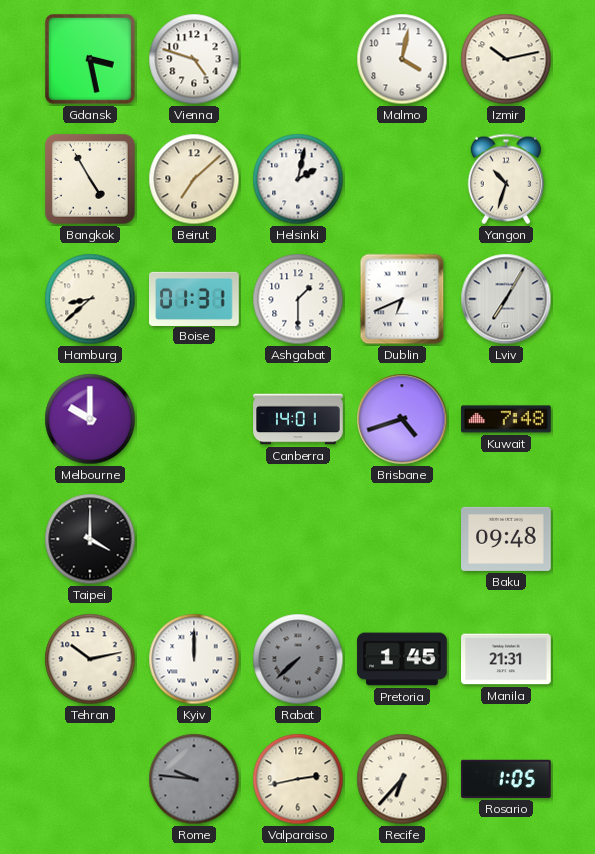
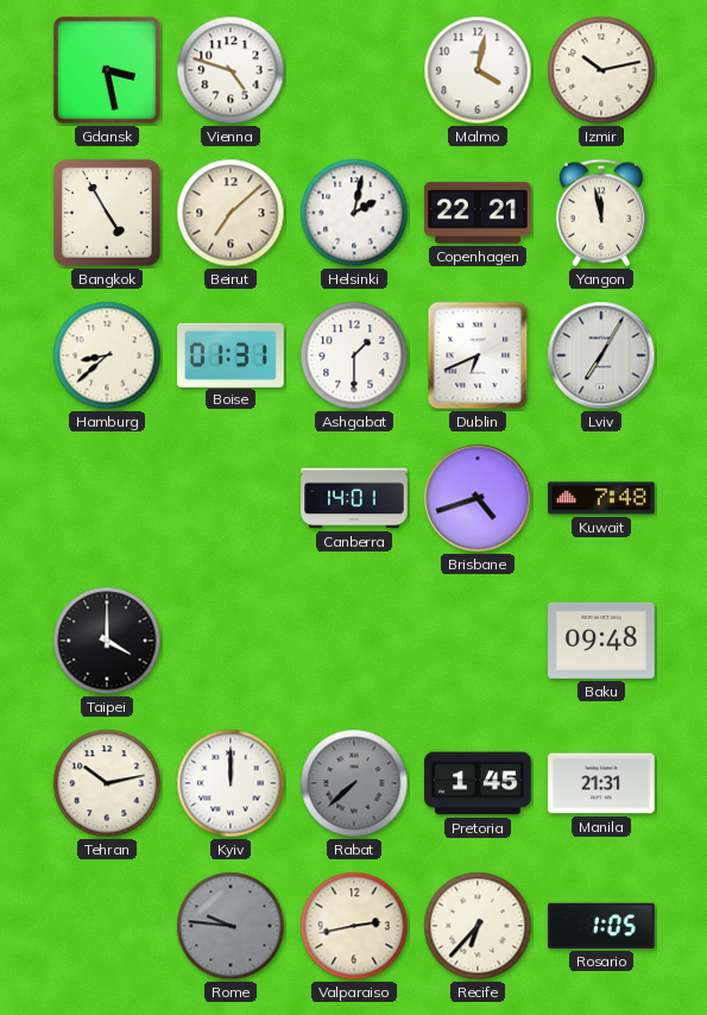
Copenhagen: none -> 22:21
Yangon: 10:33 -> 11:58
Melbourne: 10:00 -> none
